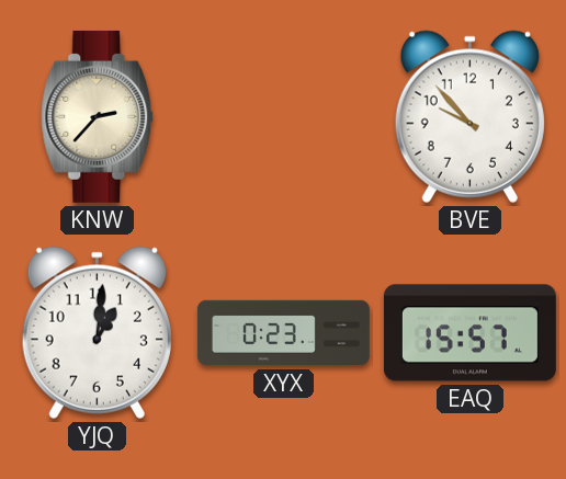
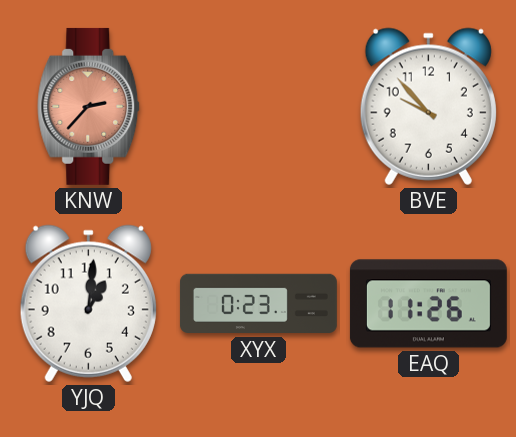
KNW dial: cream -> salmon
EAQ: 15:57 -> 11:26
